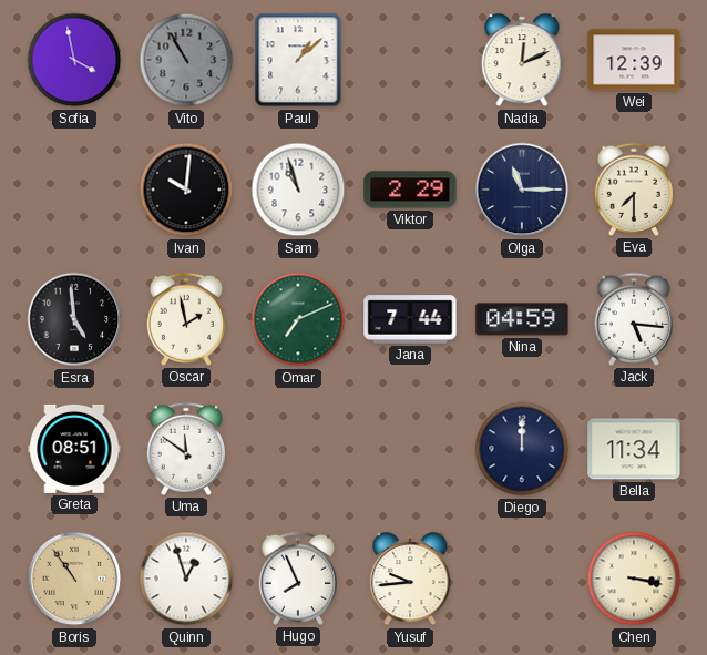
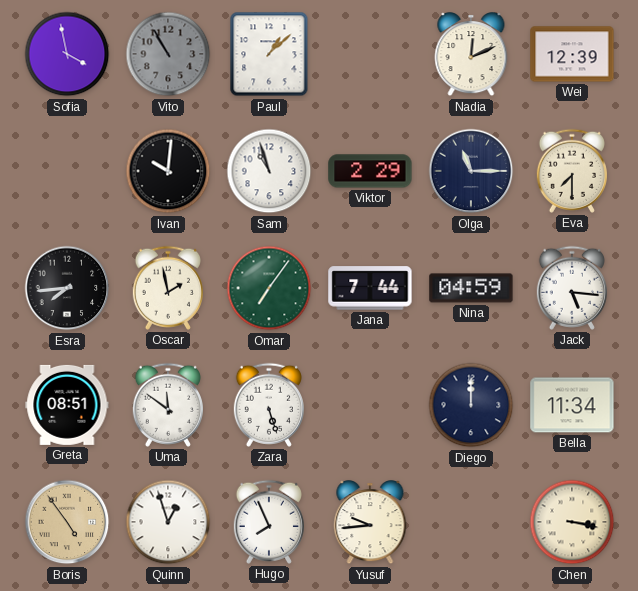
Esra: 4:59 -> 7:44
Omar: 7:11 -> 7:06
Zara: none -> 5:27
Boris: 10:54 -> 4:54
